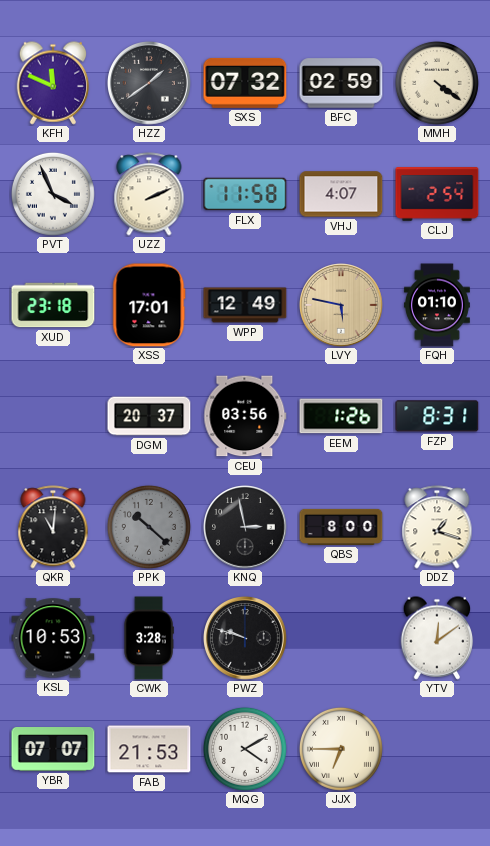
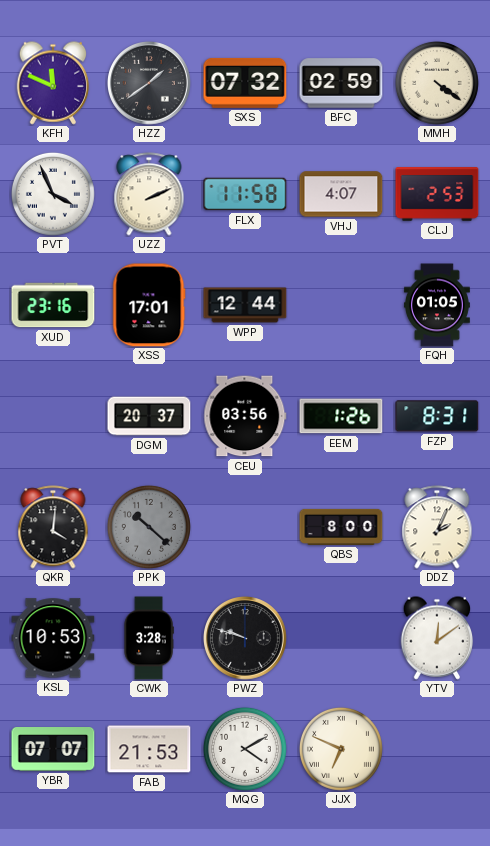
CLJ: 2:54 -> 2:53
XUD: 23:18 -> 23:16
WPP: 12:49 -> 12:44
LVY: 5:47 -> none
FQH: 01:10 -> 01:05
QKR: 11:01 -> 4:01
KNQ: 2:58 -> none
DDZ: 1:18 -> 2:04
JJX: 6:45 -> 6:49
